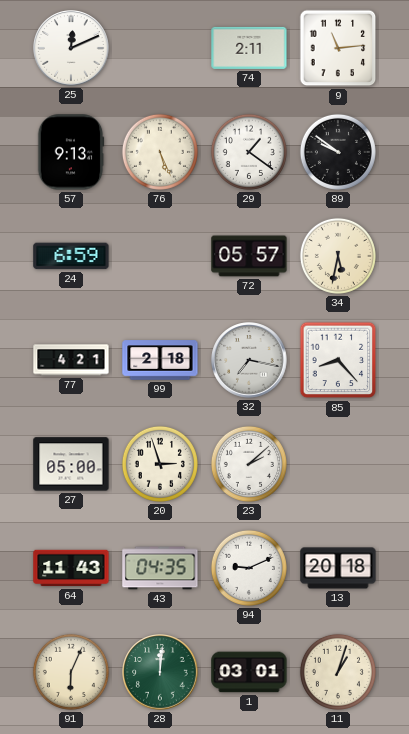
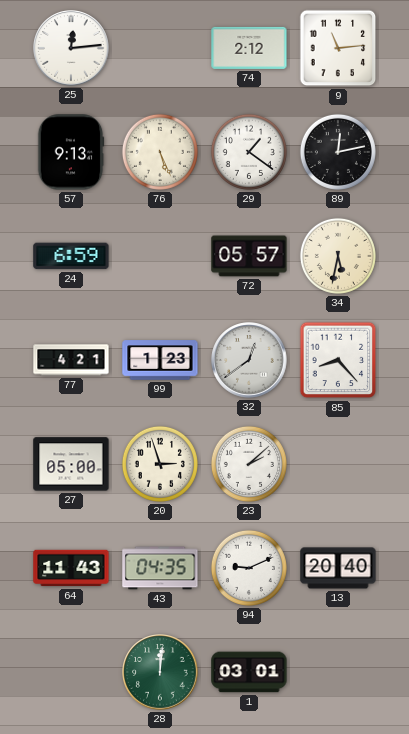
25: 12:11 -> 12:14
74: 2:11 -> 2:12
89: 9:51 -> 12:13
99: 2:18 -> 1:23
32: 7:17 -> 12:39
13: 20:18 -> 20:40
91: 6:04 -> none
11: 1:03 -> none
